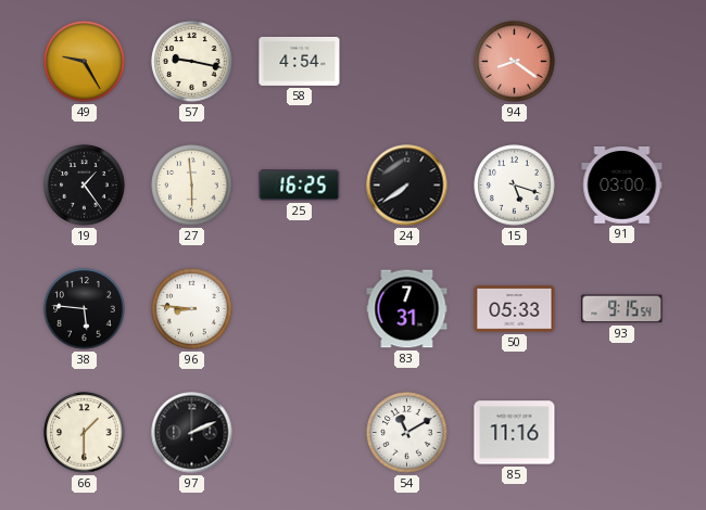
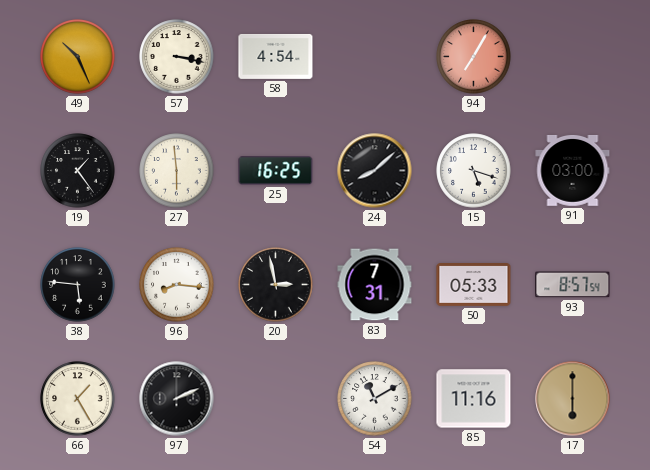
49: 9:25 -> 10:26
57: 9:17 -> 3:17
94: 8:21 -> 7:05
24: 7:39 -> 8:08
96: 8:46 -> 8:16
20: none -> 2:58
93: 9:15 -> 8:57
66: 1:30 -> 1:25
17: none -> 6:00
